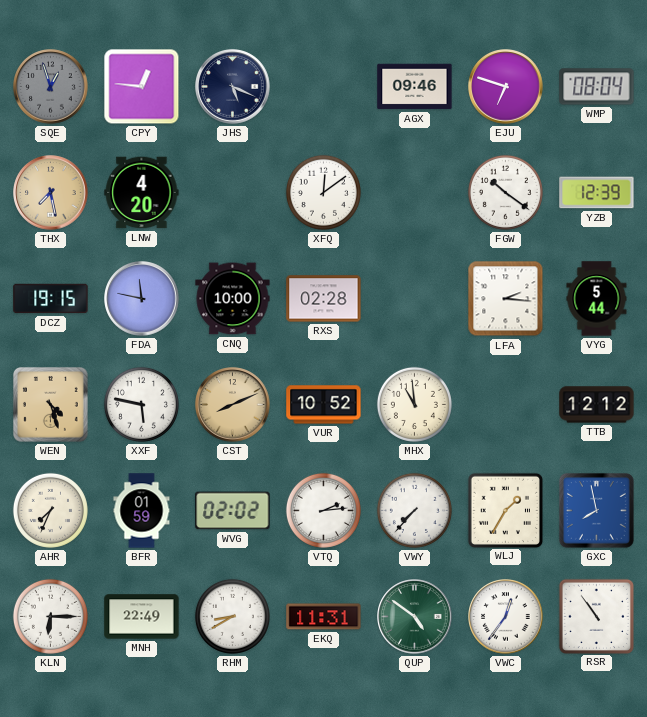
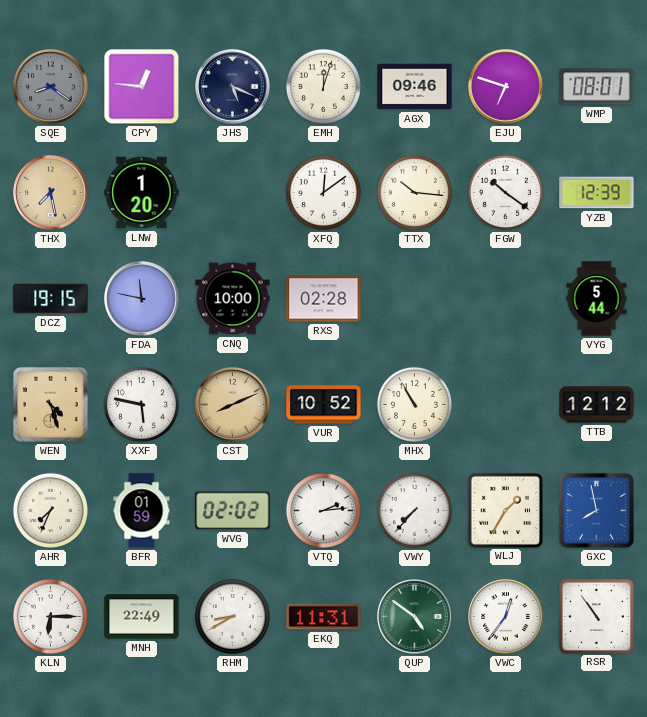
SQE: 12:57 -> 8:21
EMH: none -> 12:03
WMP: 08:04 -> 08:01
LNW: 4:20 -> 1:20
TTX: none -> 10:16
LFA: 2:16 -> none
MHX: 10:59 -> 10:55
